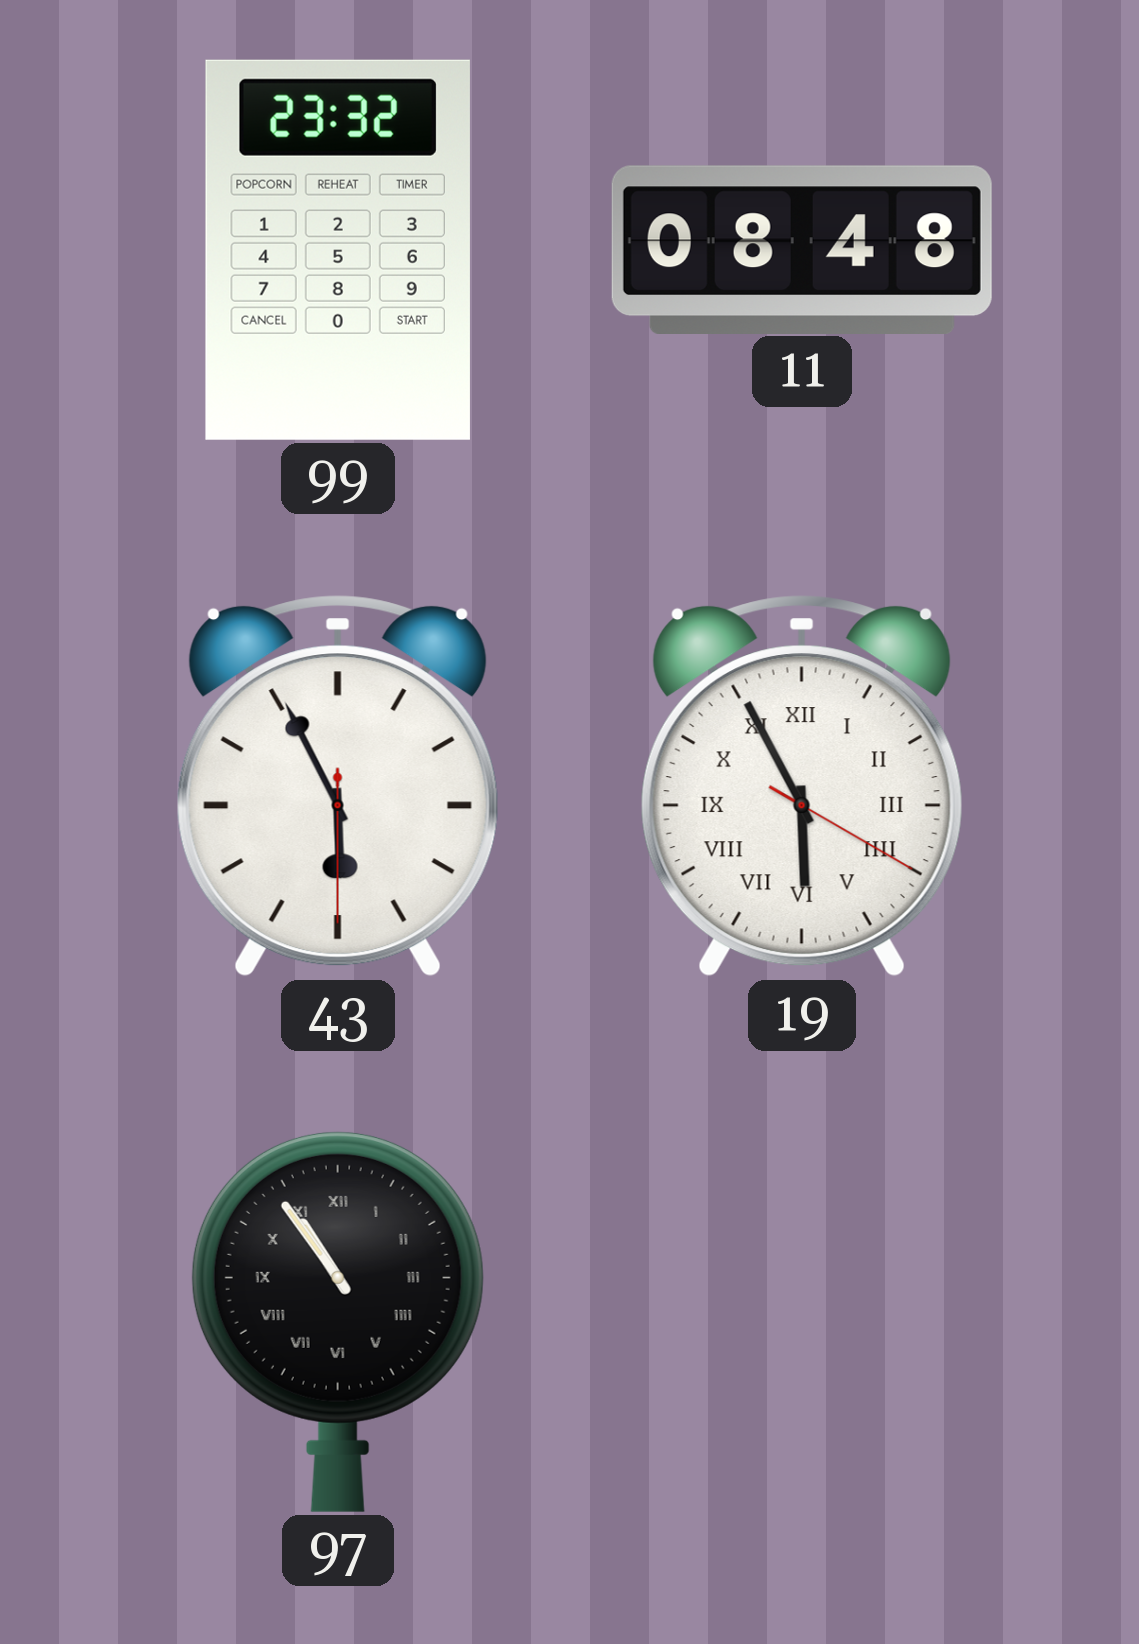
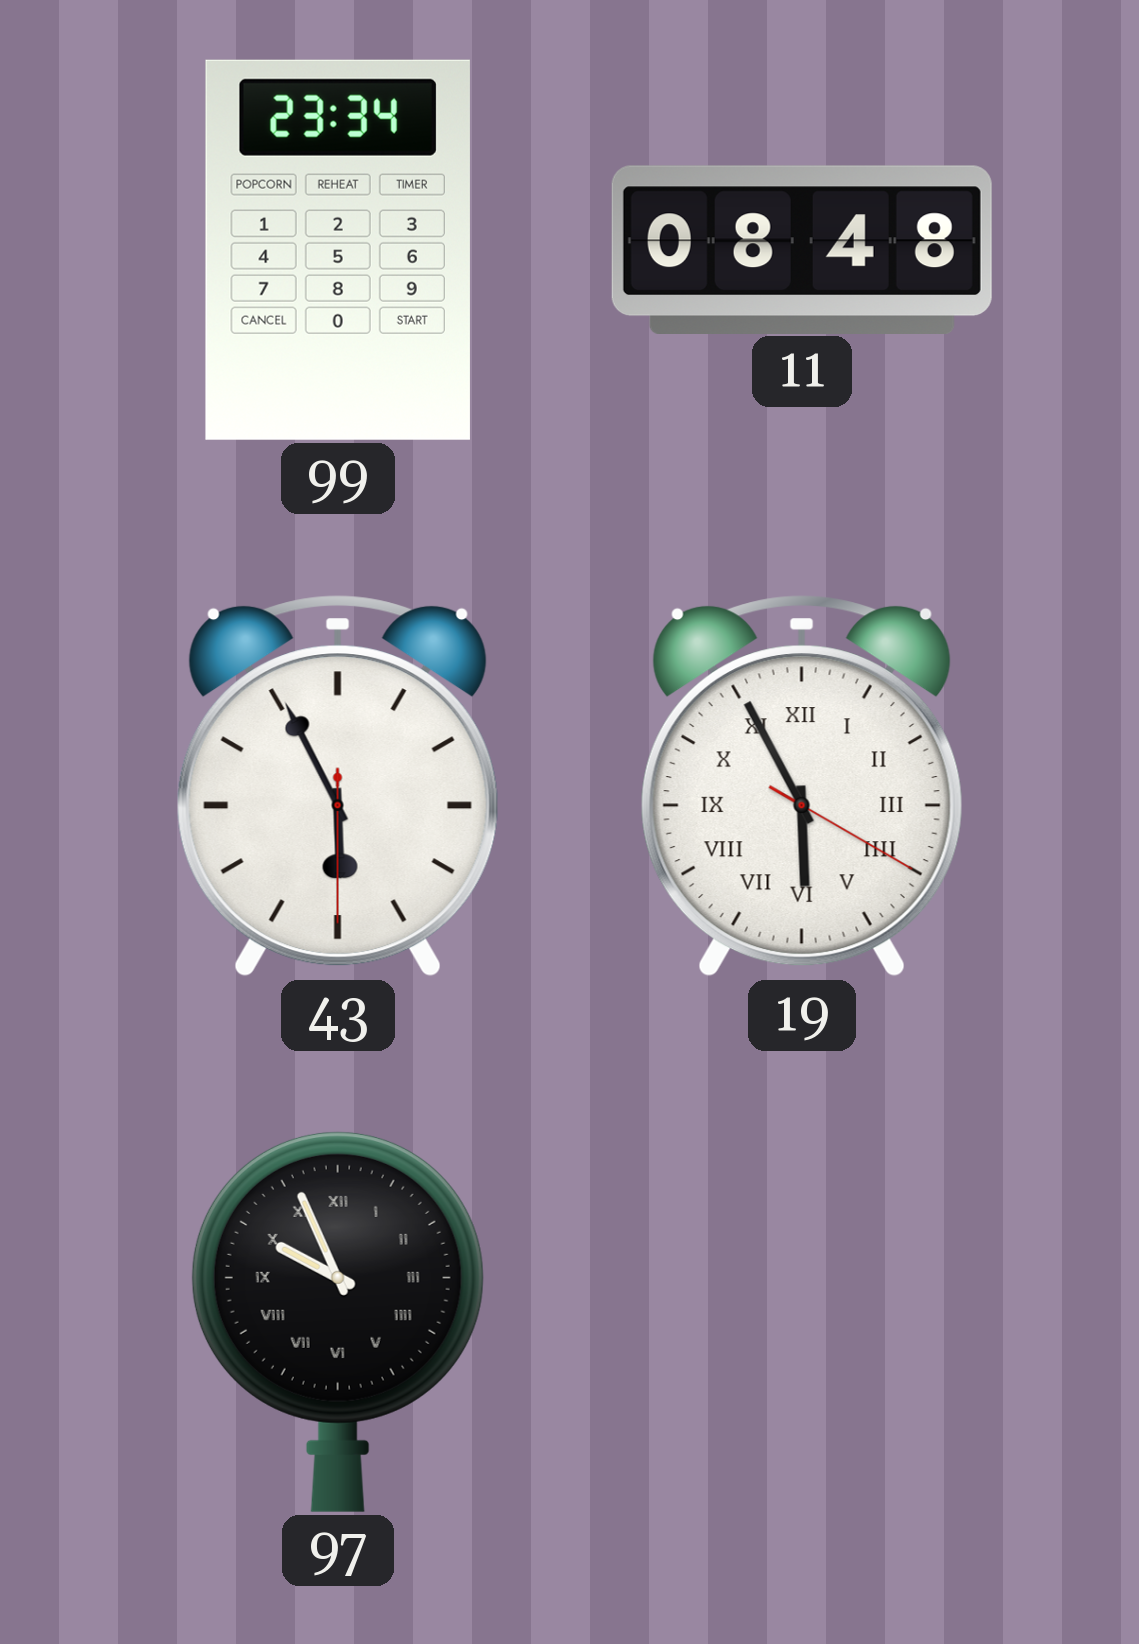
99: 23:32 -> 23:34
97: 10:54 -> 9:56
